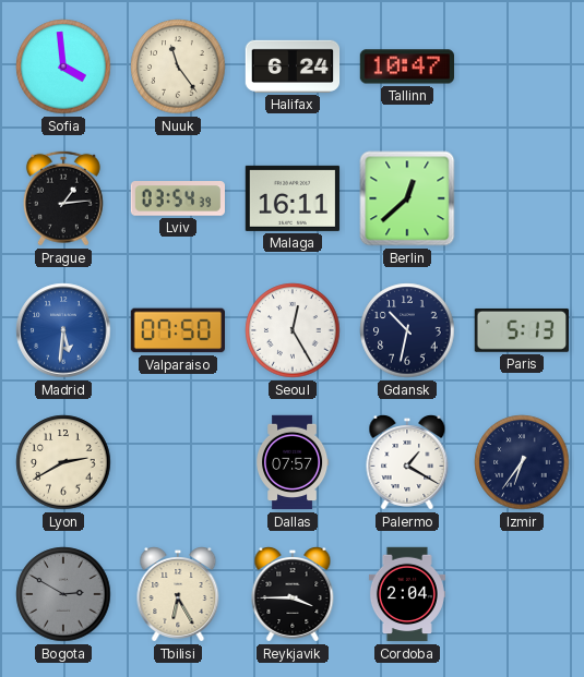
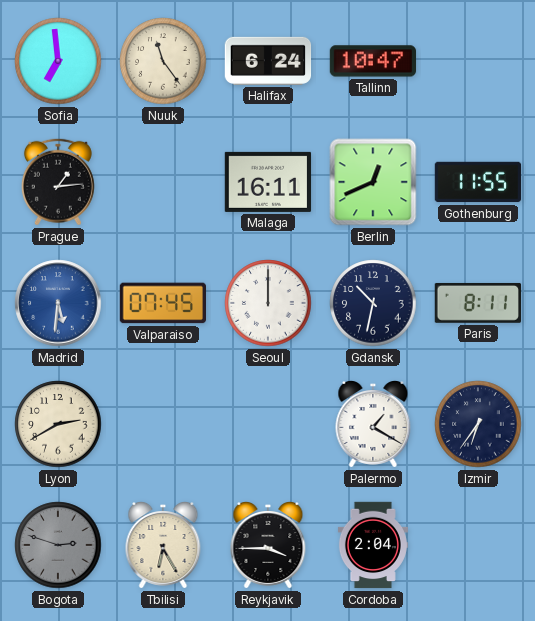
Sofia: 3:59 -> 6:59
Lviv: 03:54 -> none
Berlin: 12:38 -> 12:41
Gothenburg: none -> 11:55
Valparaiso: 07:50 -> 07:45
Seoul: 12:25 -> 12:00
Paris: 5:13 -> 8:11
Dallas: 07:57 -> none
Bogota: 2:50 -> 2:48
